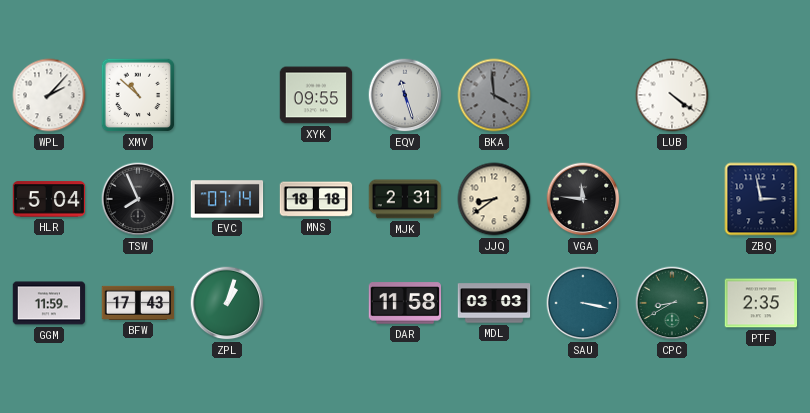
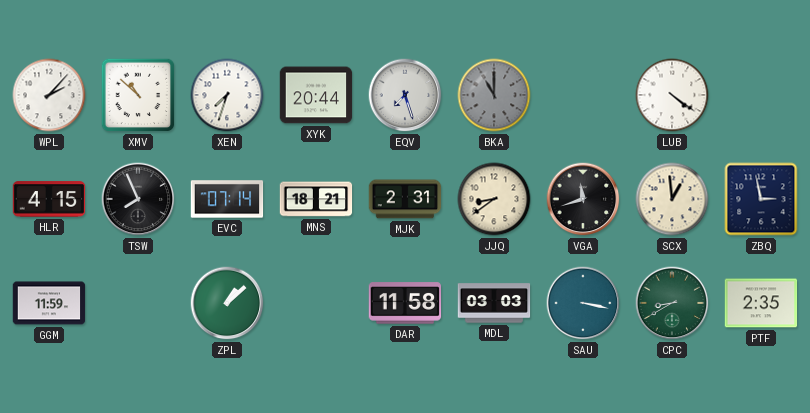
XEN: none -> 7:33
XYK: 09:55 -> 20:44
EQV: 11:27 -> 7:27
BKA: 3:59 -> 11:00
HLR: 5:04 -> 4:15
MNS: 18:18 -> 18:21
VGA: 11:46 -> 11:42
SCX: none -> 12:59
BFW: 17:43 -> none
ZPL: 1:03 -> 1:08
